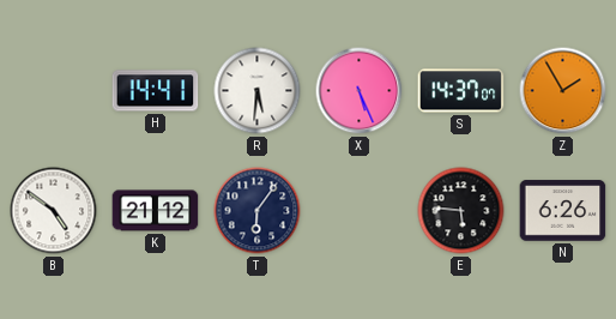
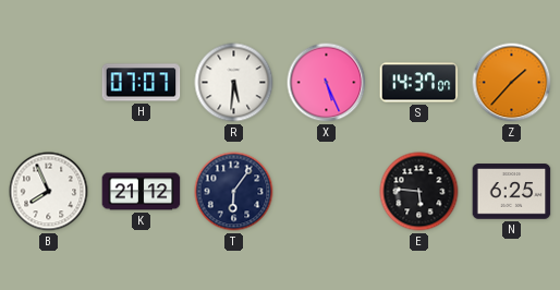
H: 14:41 -> 07:07
Z: 1:55 -> 1:37
B: 4:51 -> 7:56
N: 6:26 -> 6:25
